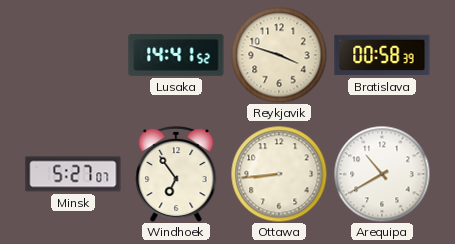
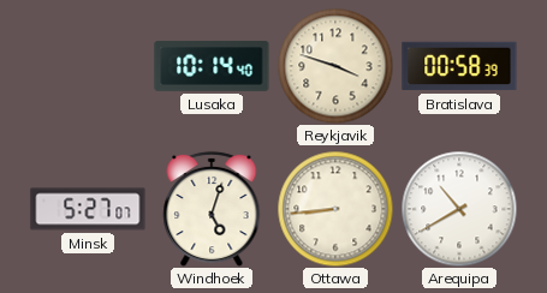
Lusaka: 14:41 -> 10:14
Windhoek: 6:54 -> 5:03
